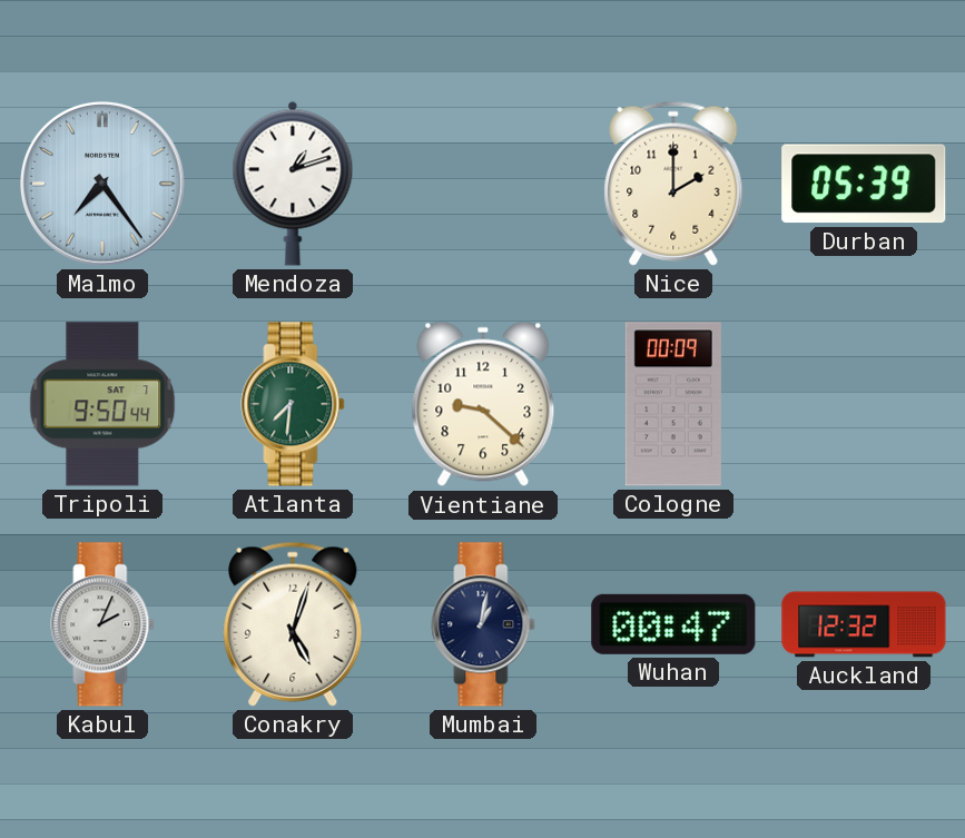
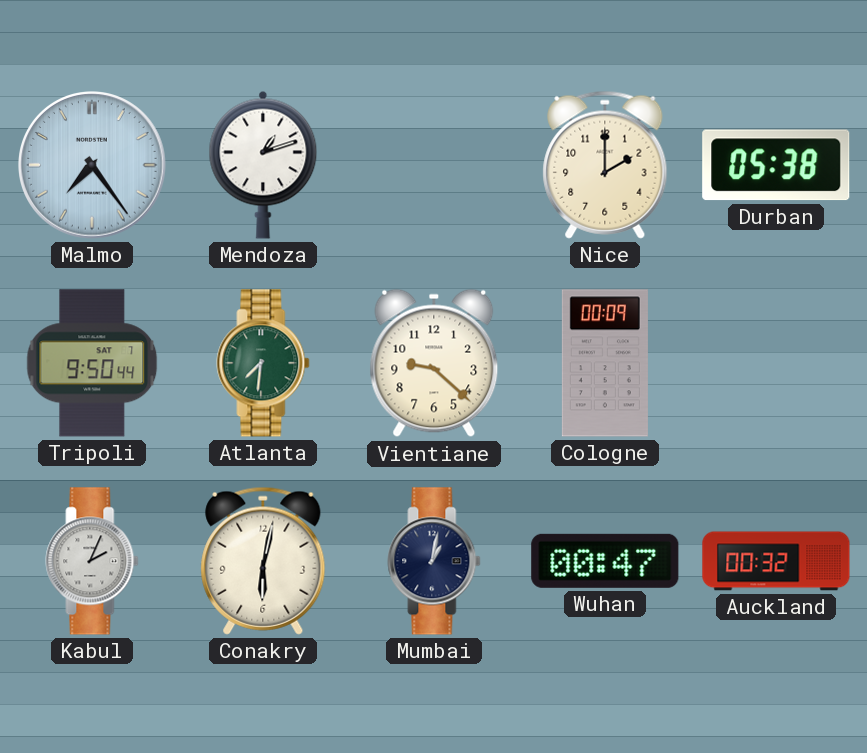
Durban: 05:39 -> 05:38
Conakry: 5:03 -> 6:02
Auckland: 12:32 -> 00:32
